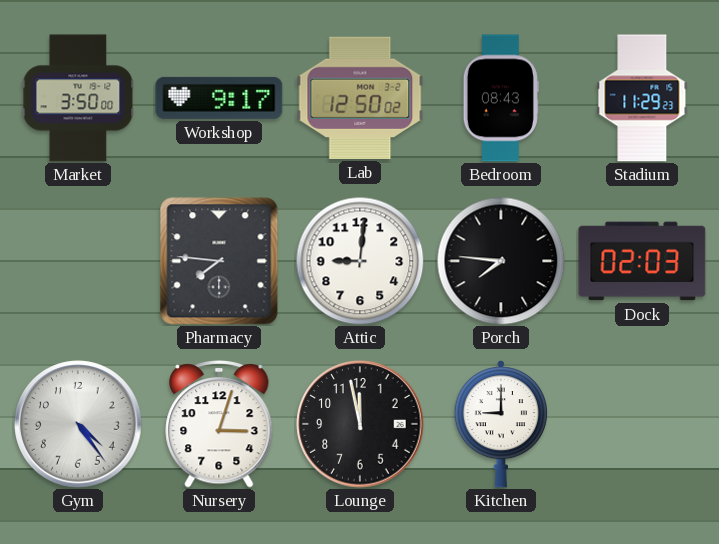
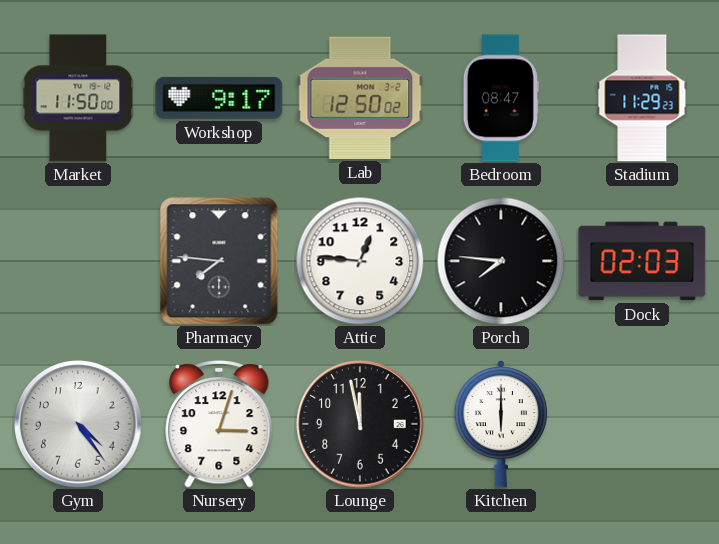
Market: 3:50 -> 11:50
Bedroom: 08:43 -> 08:47
Attic: 9:01 -> 12:46
Kitchen: 9:00 -> 6:00
